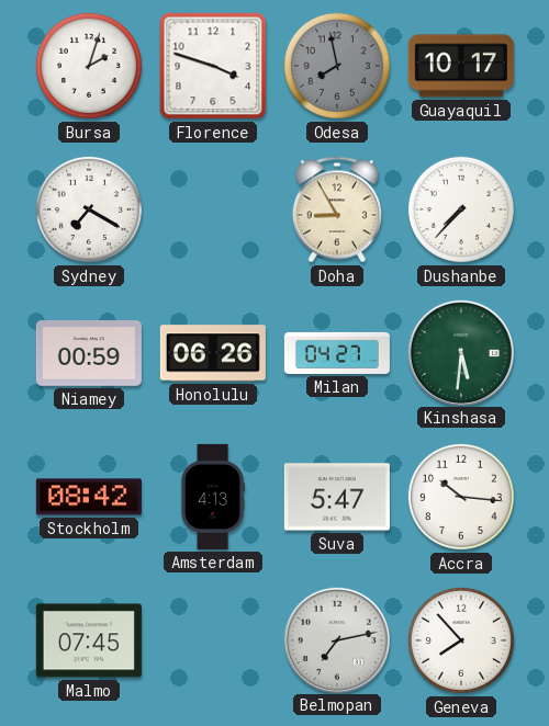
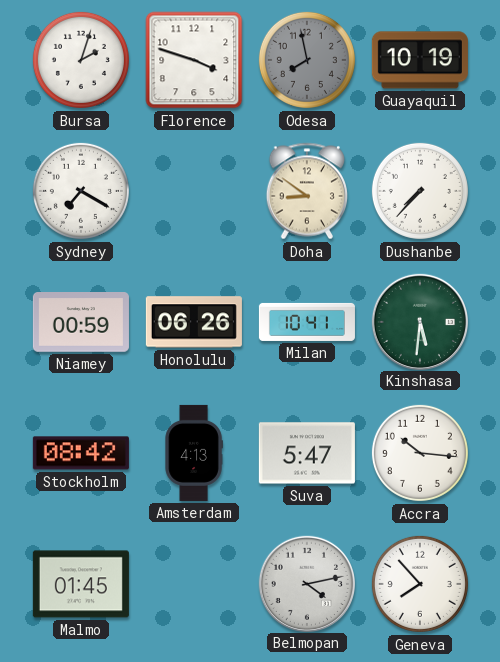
Guayaquil: 10:17 -> 10:19
Doha: 8:55 -> 8:51
Milan: 04:27 -> 10:41
Malmo: 07:45 -> 01:45
Belmopan: 7:13 -> 4:13
